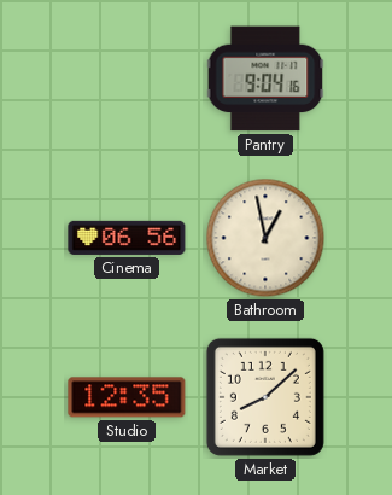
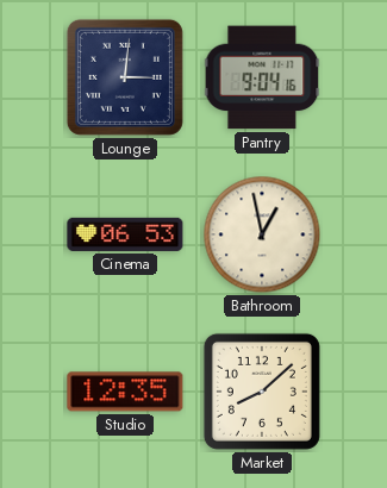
Lounge: none -> 3:01
Cinema: 06:56 -> 06:53
